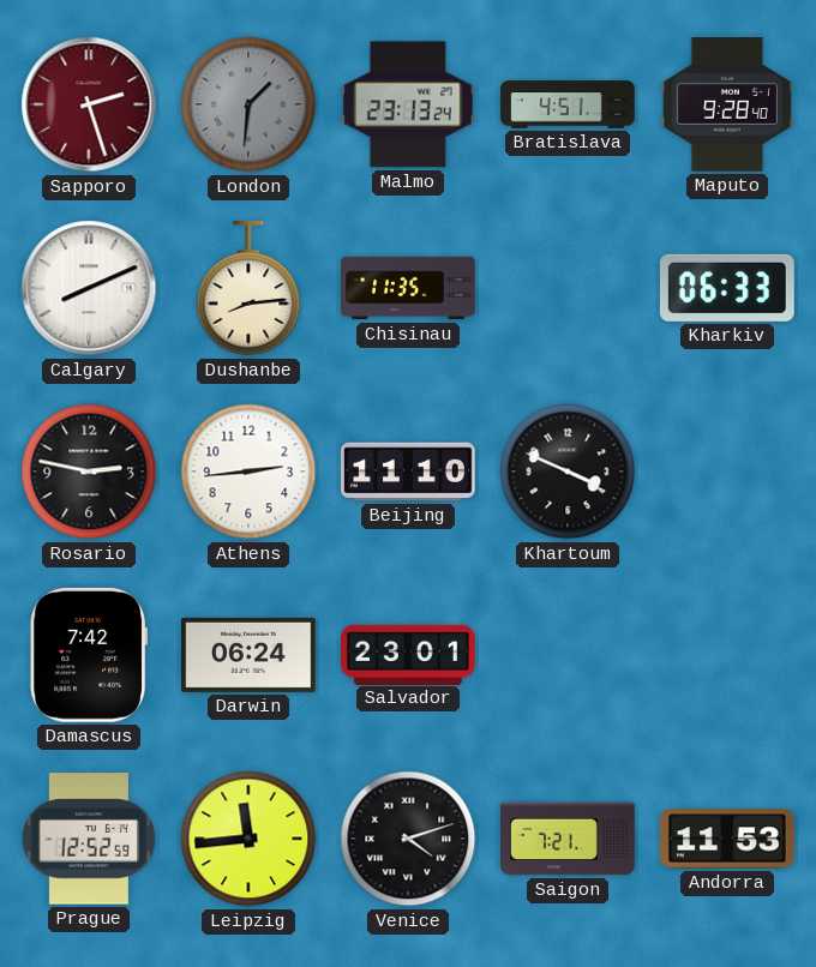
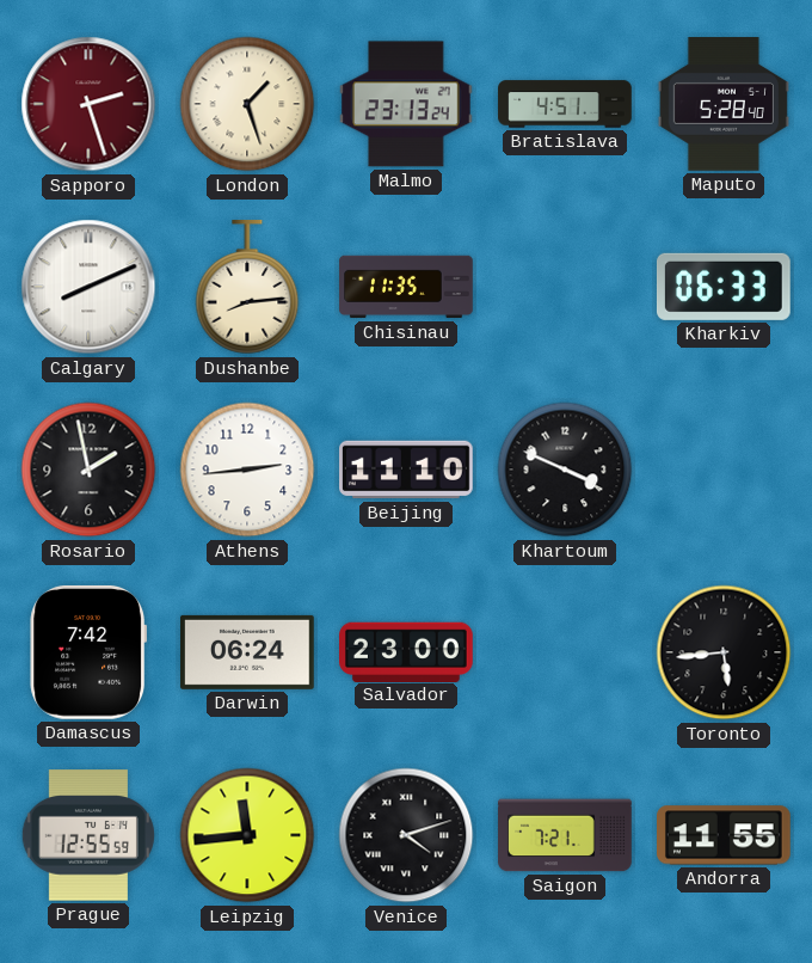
London: 1:31 -> 1:27
London dial: grey -> cream
Maputo: 9:28 -> 5:28
Rosario: 2:47 -> 1:58
Salvador: 23:01 -> 23:00
Toronto: none -> 5:44
Prague: 12:52 -> 12:55
Andorra: 11:53 -> 11:55
